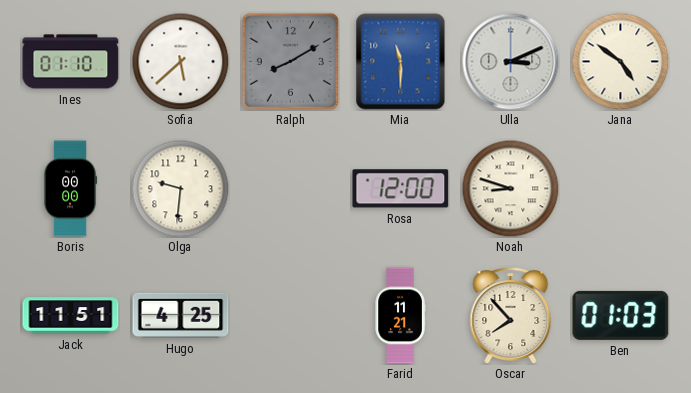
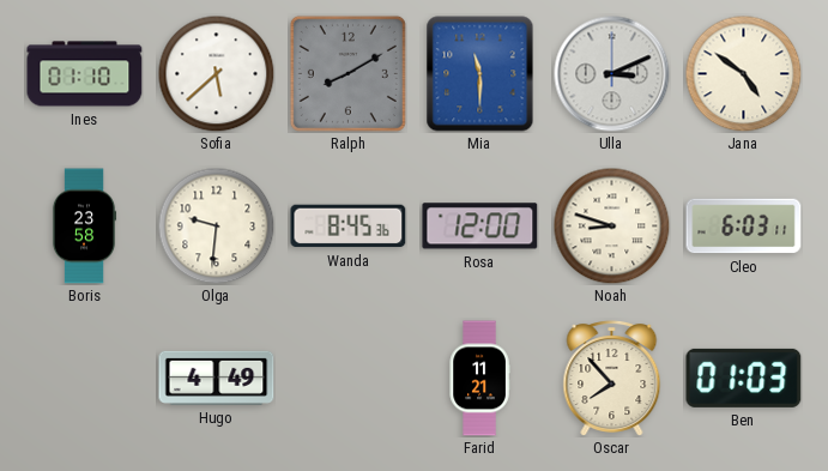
Boris: 00:00 -> 23:58
Wanda: none -> 8:45
Cleo: none -> 6:03
Jack: 11:51 -> none
Hugo: 4:25 -> 4:49
